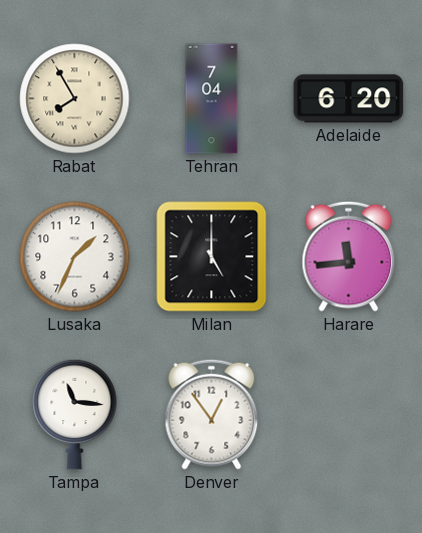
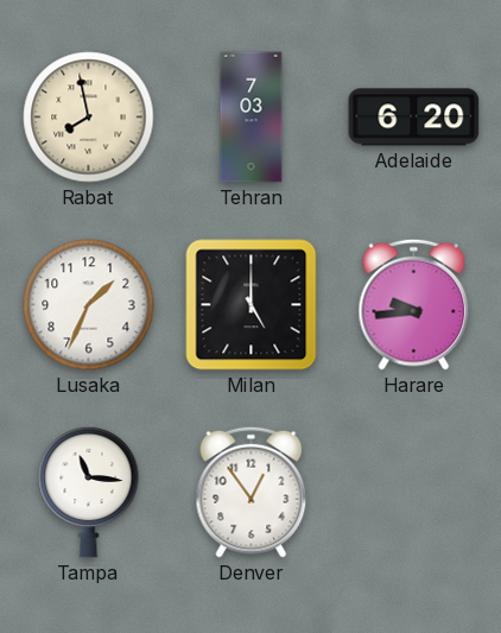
Rabat: 7:55 -> 7:58
Tehran: 7:04 -> 7:03
Harare: 11:44 -> 9:44
